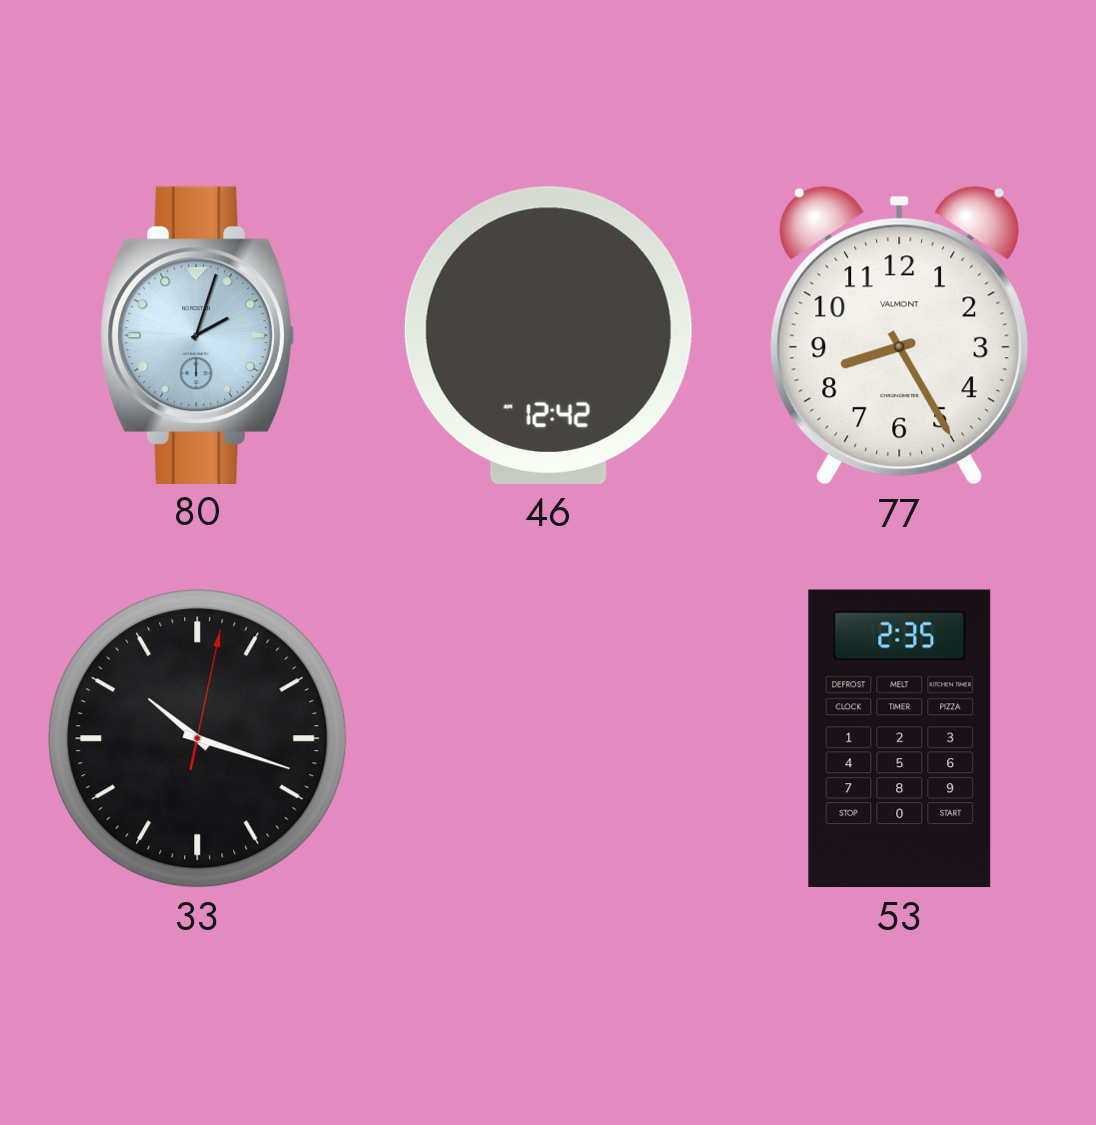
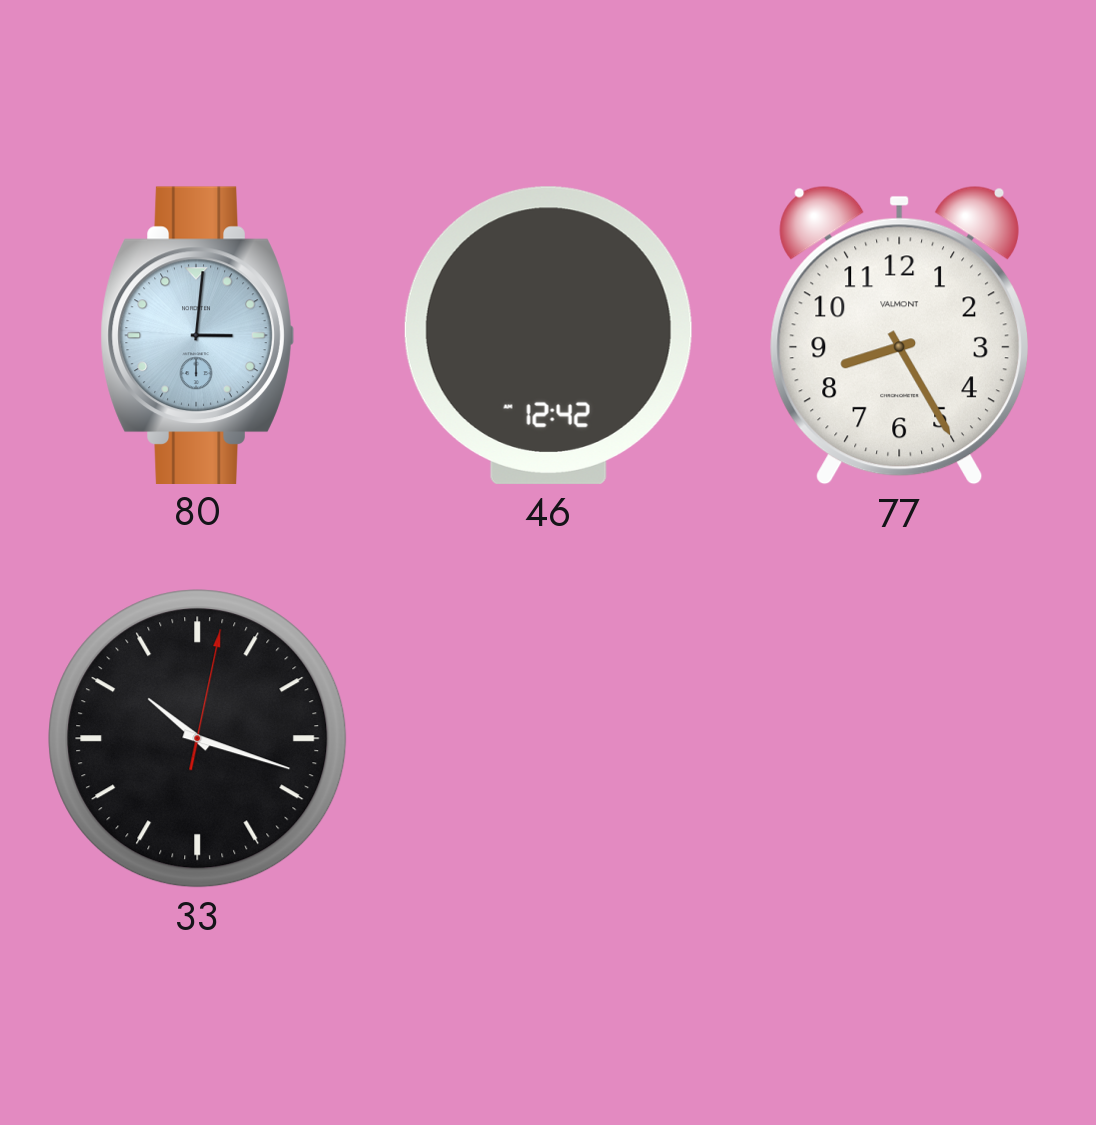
80: 2:03 -> 3:01
53: 2:35 -> none
